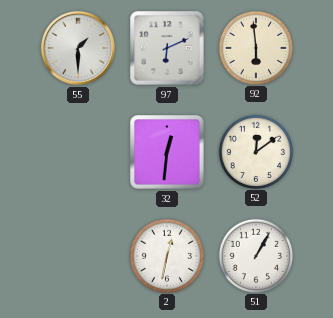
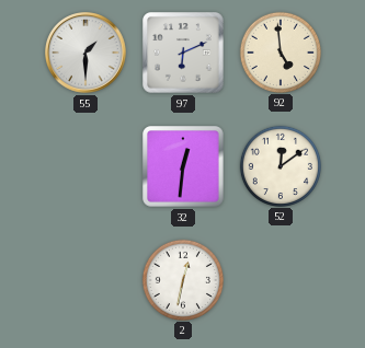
92: 5:59 -> 4:59
51: 1:05 -> none
